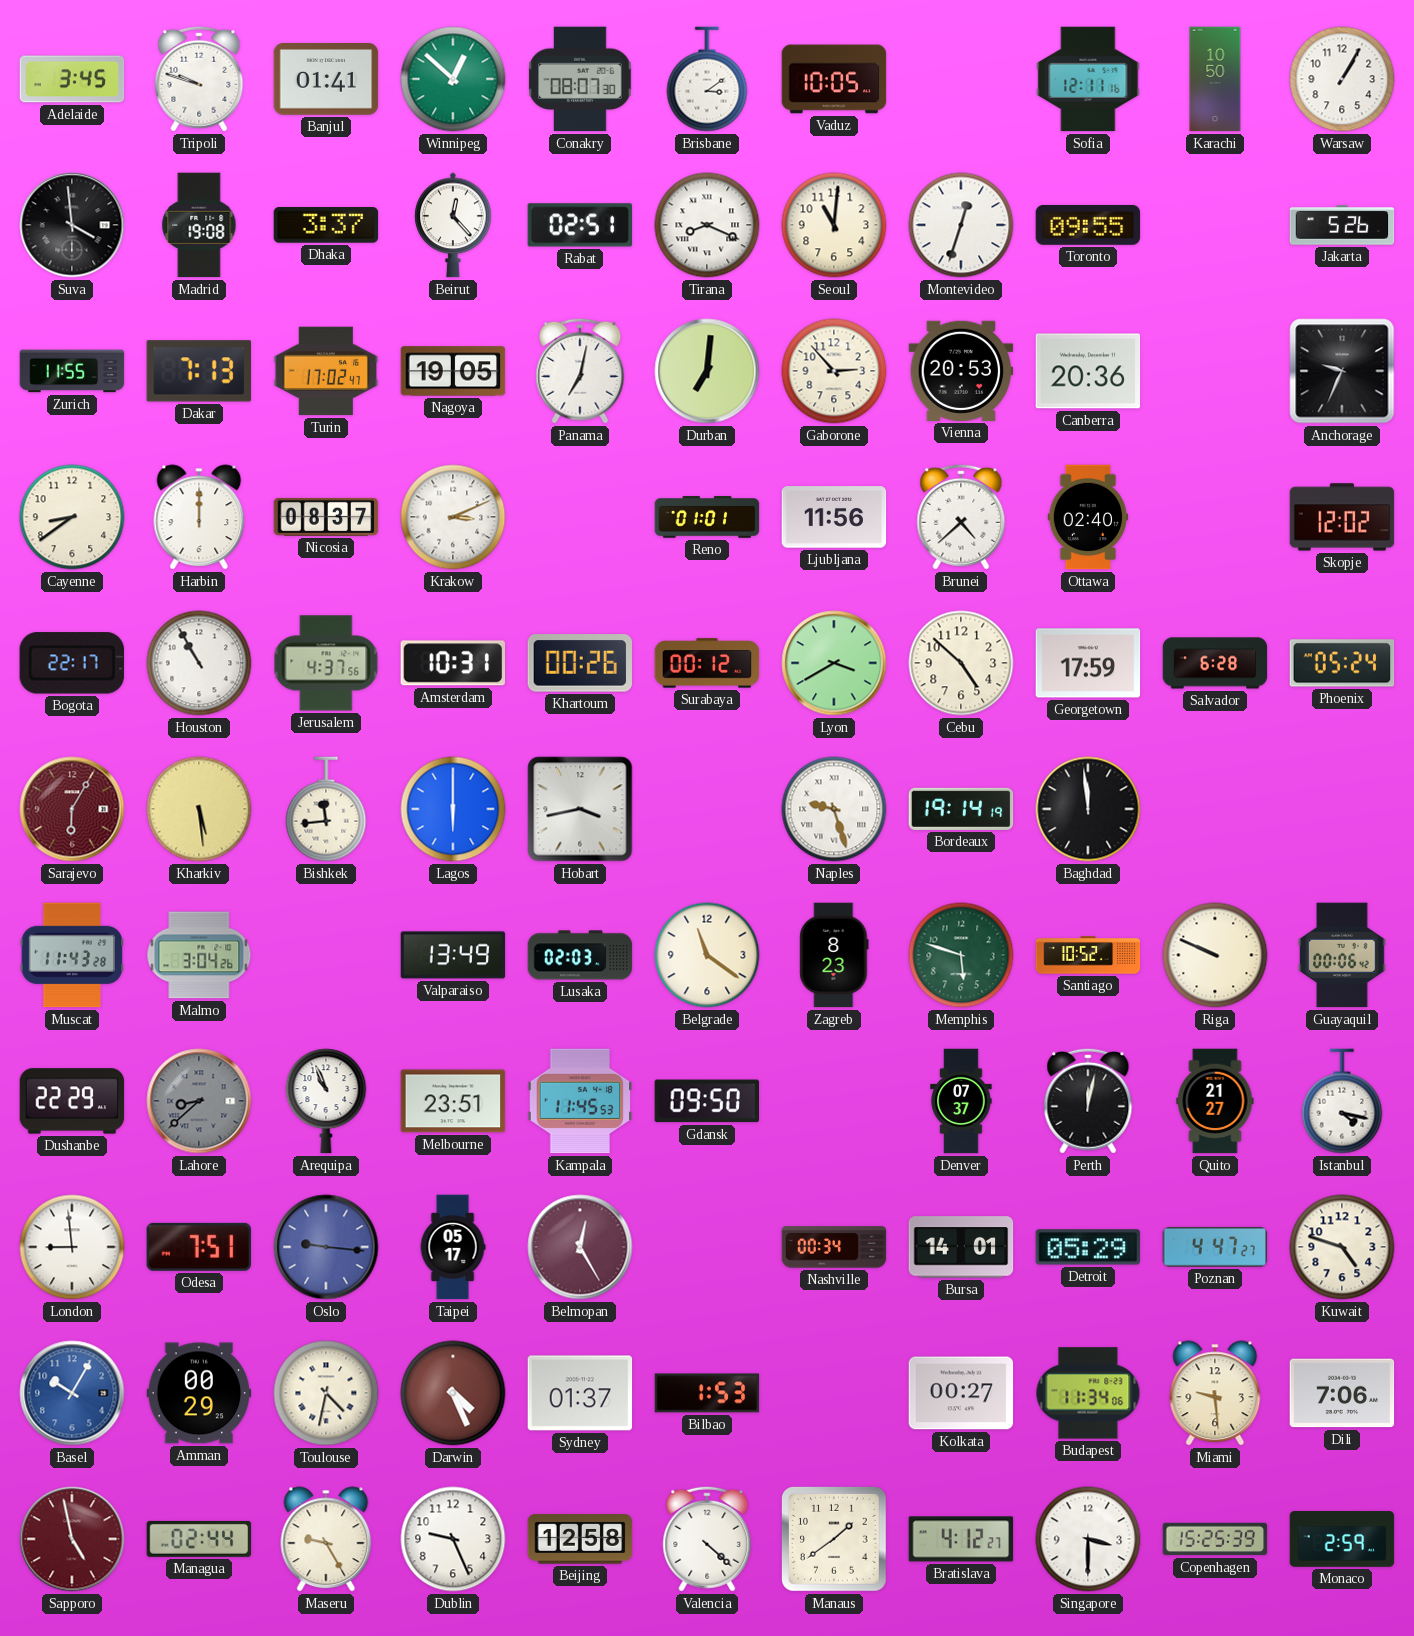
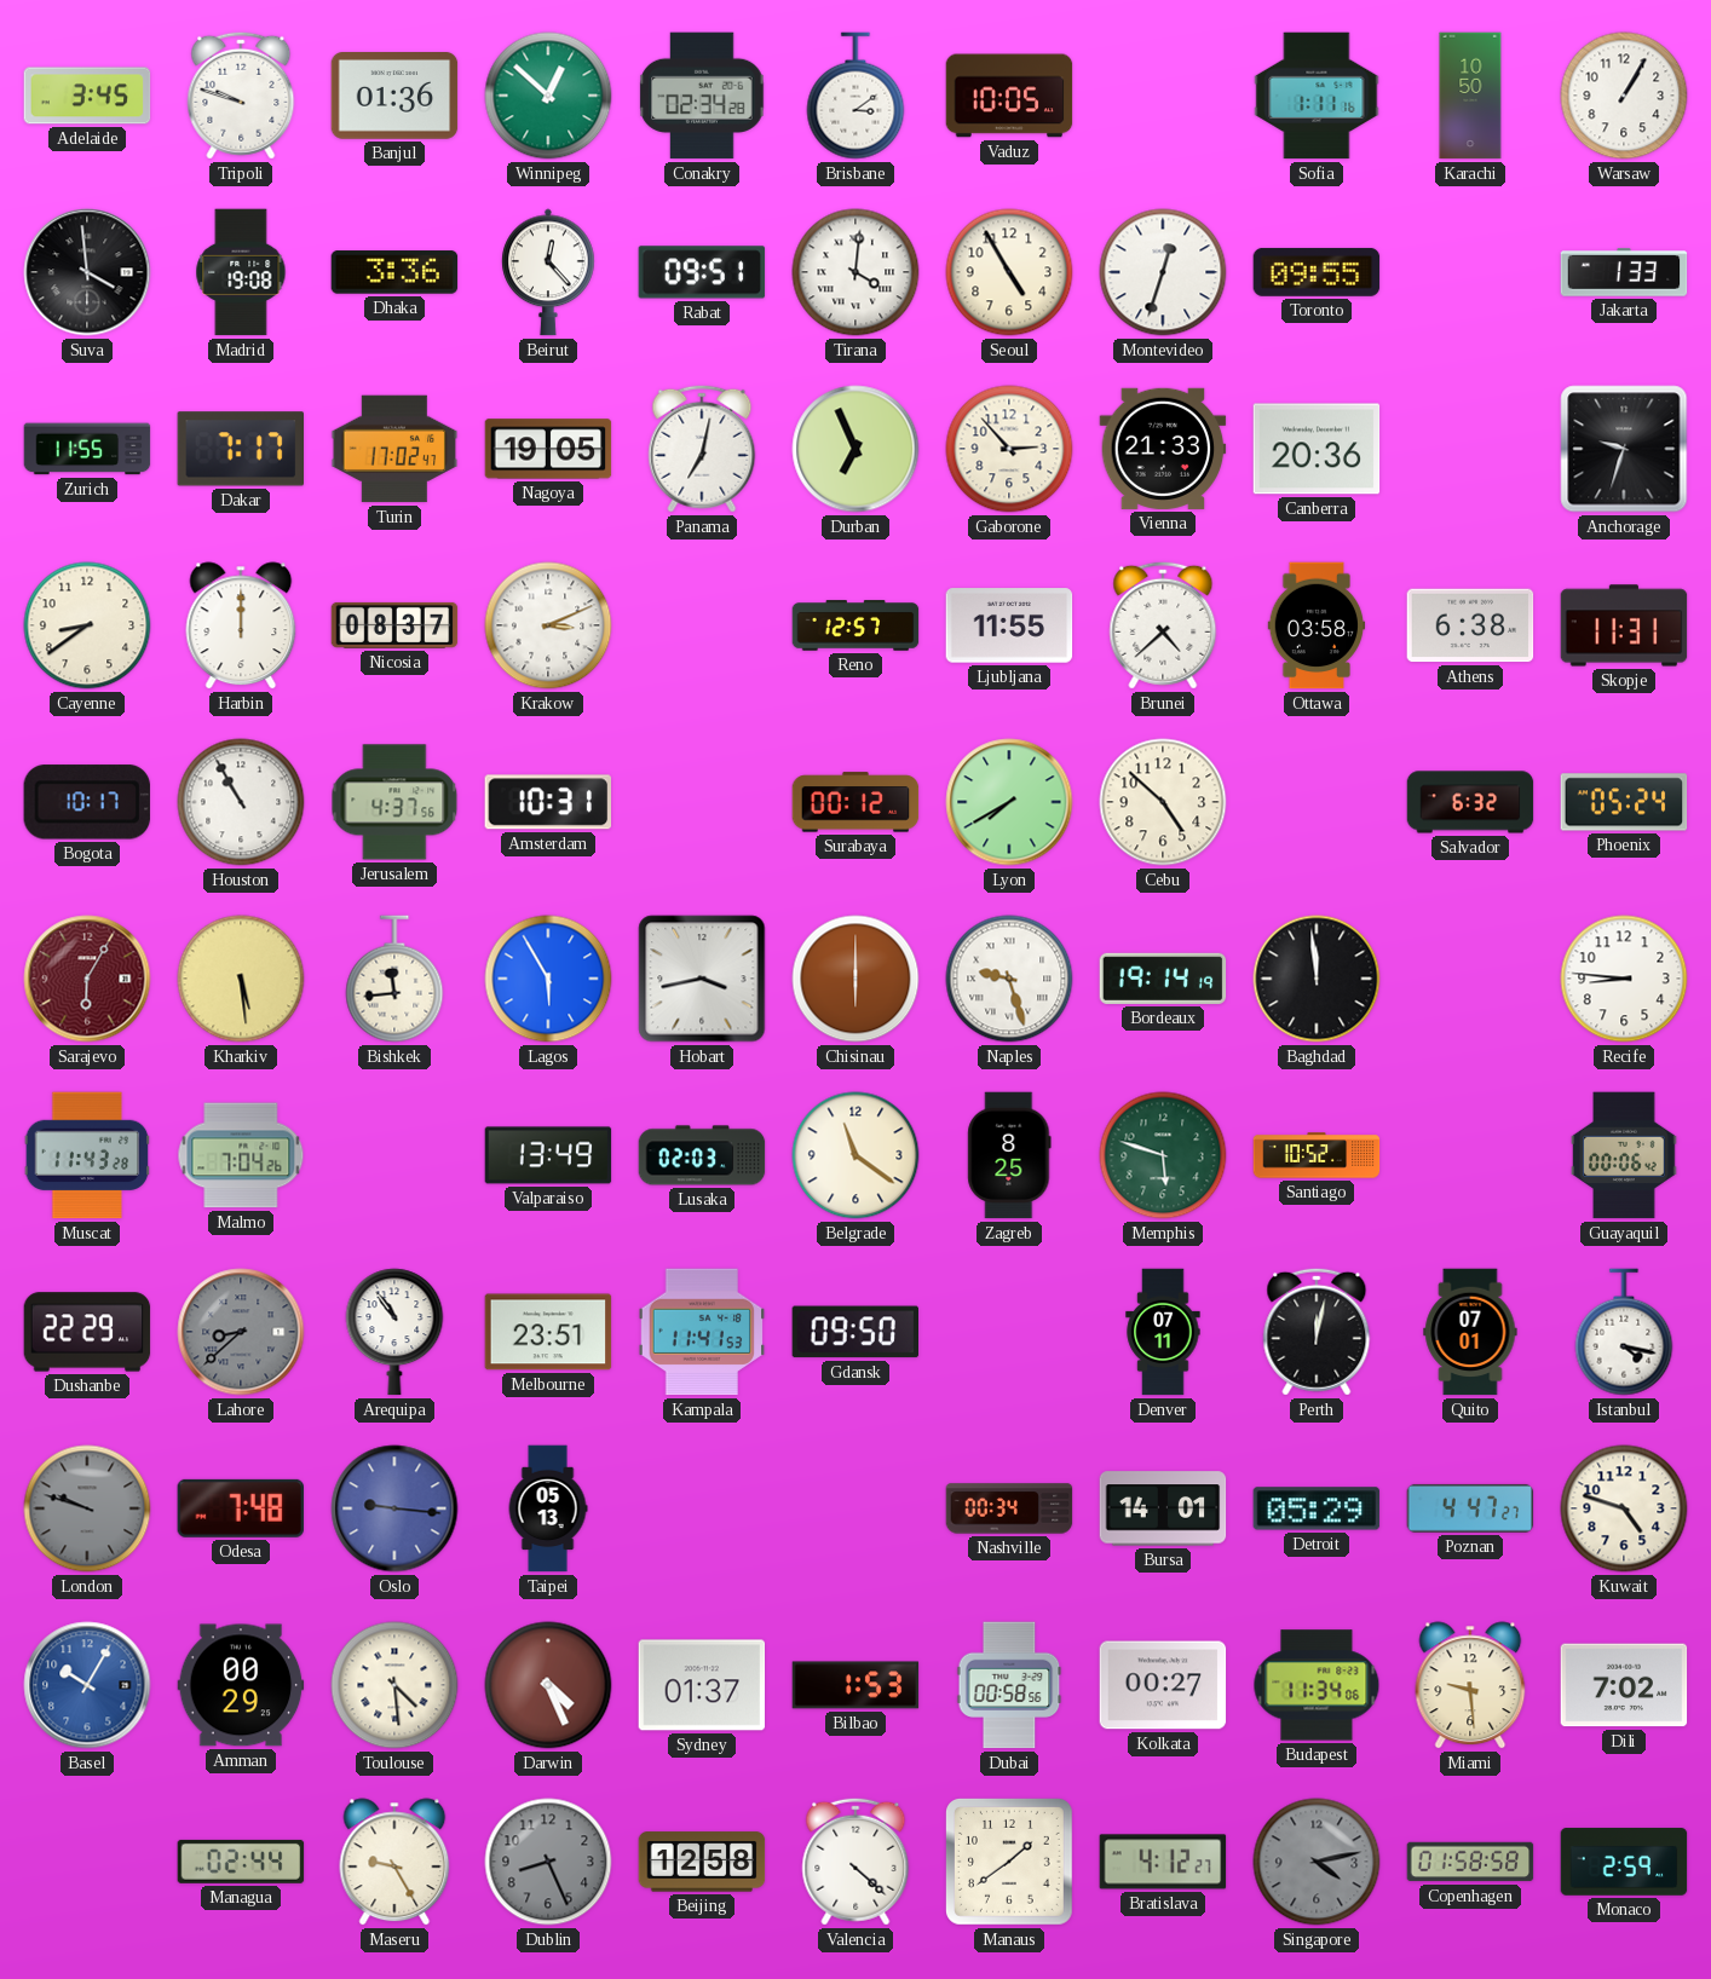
Banjul: 01:41 -> 01:36
Conakry: 08:07 -> 02:34
Sofia: 12:11 -> 1:11
Dhaka: 3:37 -> 3:36
Rabat: 02:51 -> 09:51
Tirana: 8:19 -> 4:01
Seoul: 11:01 -> 4:55
Jakarta: 5:26 -> 1:33
Dakar: 7:13 -> 7:17
Durban: 7:01 -> 6:56
Vienna: 20:53 -> 21:33
Anchorage: 9:34 -> 9:33
Reno: 01:01 -> 12:57
Ljubljana: 11:56 -> 11:55
Ottawa: 02:40 -> 03:58
Athens: none -> 6:38
Skopje: 12:02 -> 11:31
Bogota: 22:17 -> 10:17
Khartoum: 00:26 -> none
Lyon: 3:40 -> 7:40
Georgetown: 17:59 -> none
Salvador: 6:28 -> 6:32
Lagos: 6:00 -> 5:55
Chisinau: none -> 6:00
Recife: none -> 8:46
Malmo: 3:04 -> 7:04
Zagreb: 8:23 -> 8:25
Riga: 9:49 -> none
Arequipa: 10:56 -> 10:54
Kampala: 11:45 -> 11:41
Denver: 07:37 -> 07:11
Quito: 21:27 -> 07:01
London: 8:59 -> 9:48
London dial: white -> grey
Odesa: 7:51 -> 7:48
Taipei: 05:17 -> 05:13
Belmopan: 12:25 -> none
Toulouse: 4:32 -> 4:29
Dubai: none -> 00:58
Dili: 7:06 -> 7:02
Sapporo: 4:58 -> none
Dublin: 9:26 -> 8:26
Dublin dial: white -> grey
Singapore: 3:30 -> 4:13
Singapore dial: white -> grey
Copenhagen: 15:25 -> 01:58
